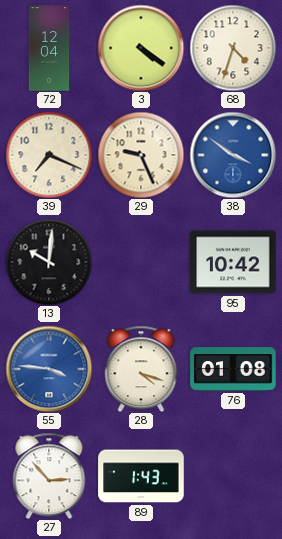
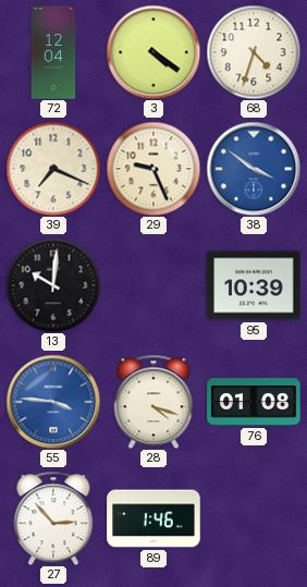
95: 10:42 -> 10:39
89: 1:43 -> 1:46
